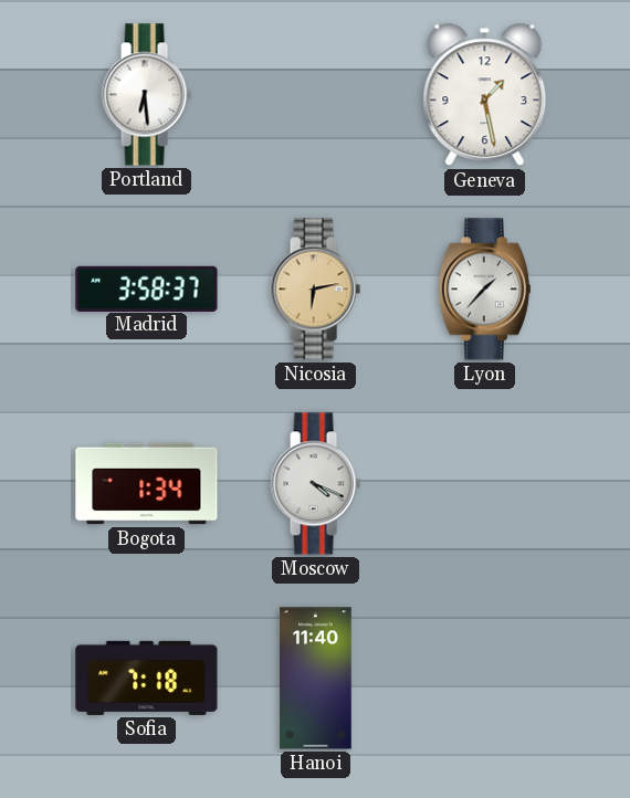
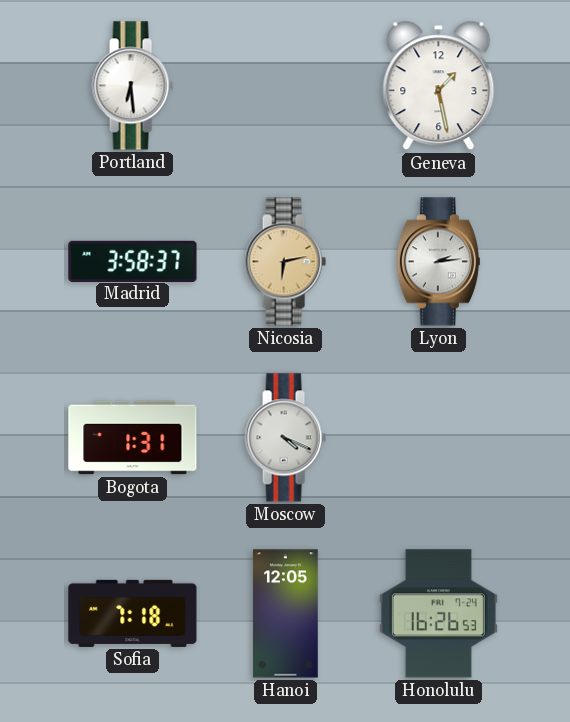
Lyon: 1:37 -> 2:14
Bogota: 1:34 -> 1:31
Hanoi: 11:40 -> 12:05
Honolulu: none -> 16:26
